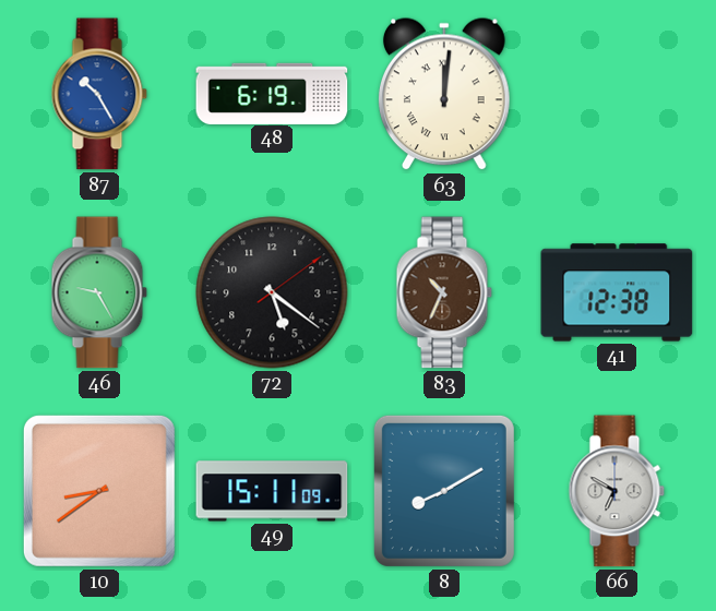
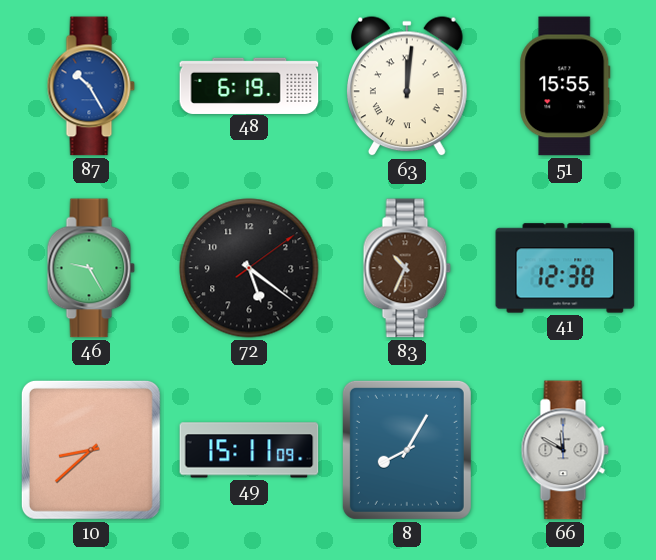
51: none -> 15:55
10: 8:39 -> 8:38
8: 8:10 -> 8:05
66: 6:50 -> 11:50
